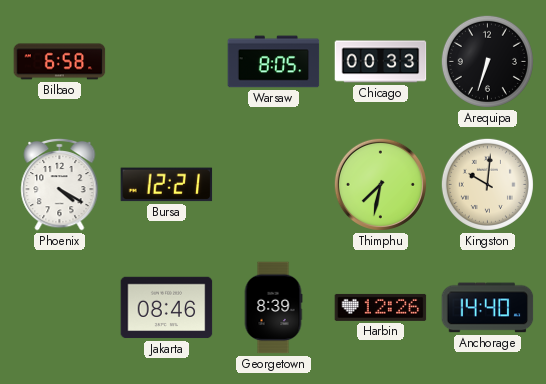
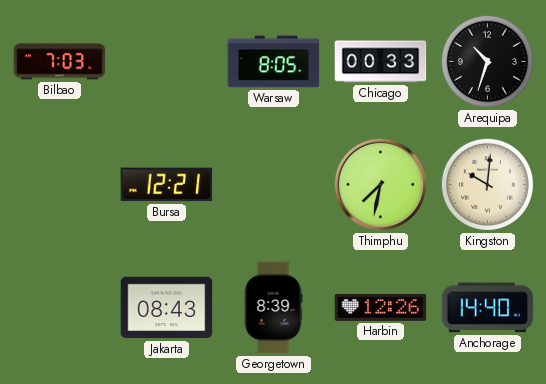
Bilbao: 6:58 -> 7:03
Arequipa: 6:33 -> 10:33
Phoenix: 4:20 -> none
Jakarta: 08:46 -> 08:43
